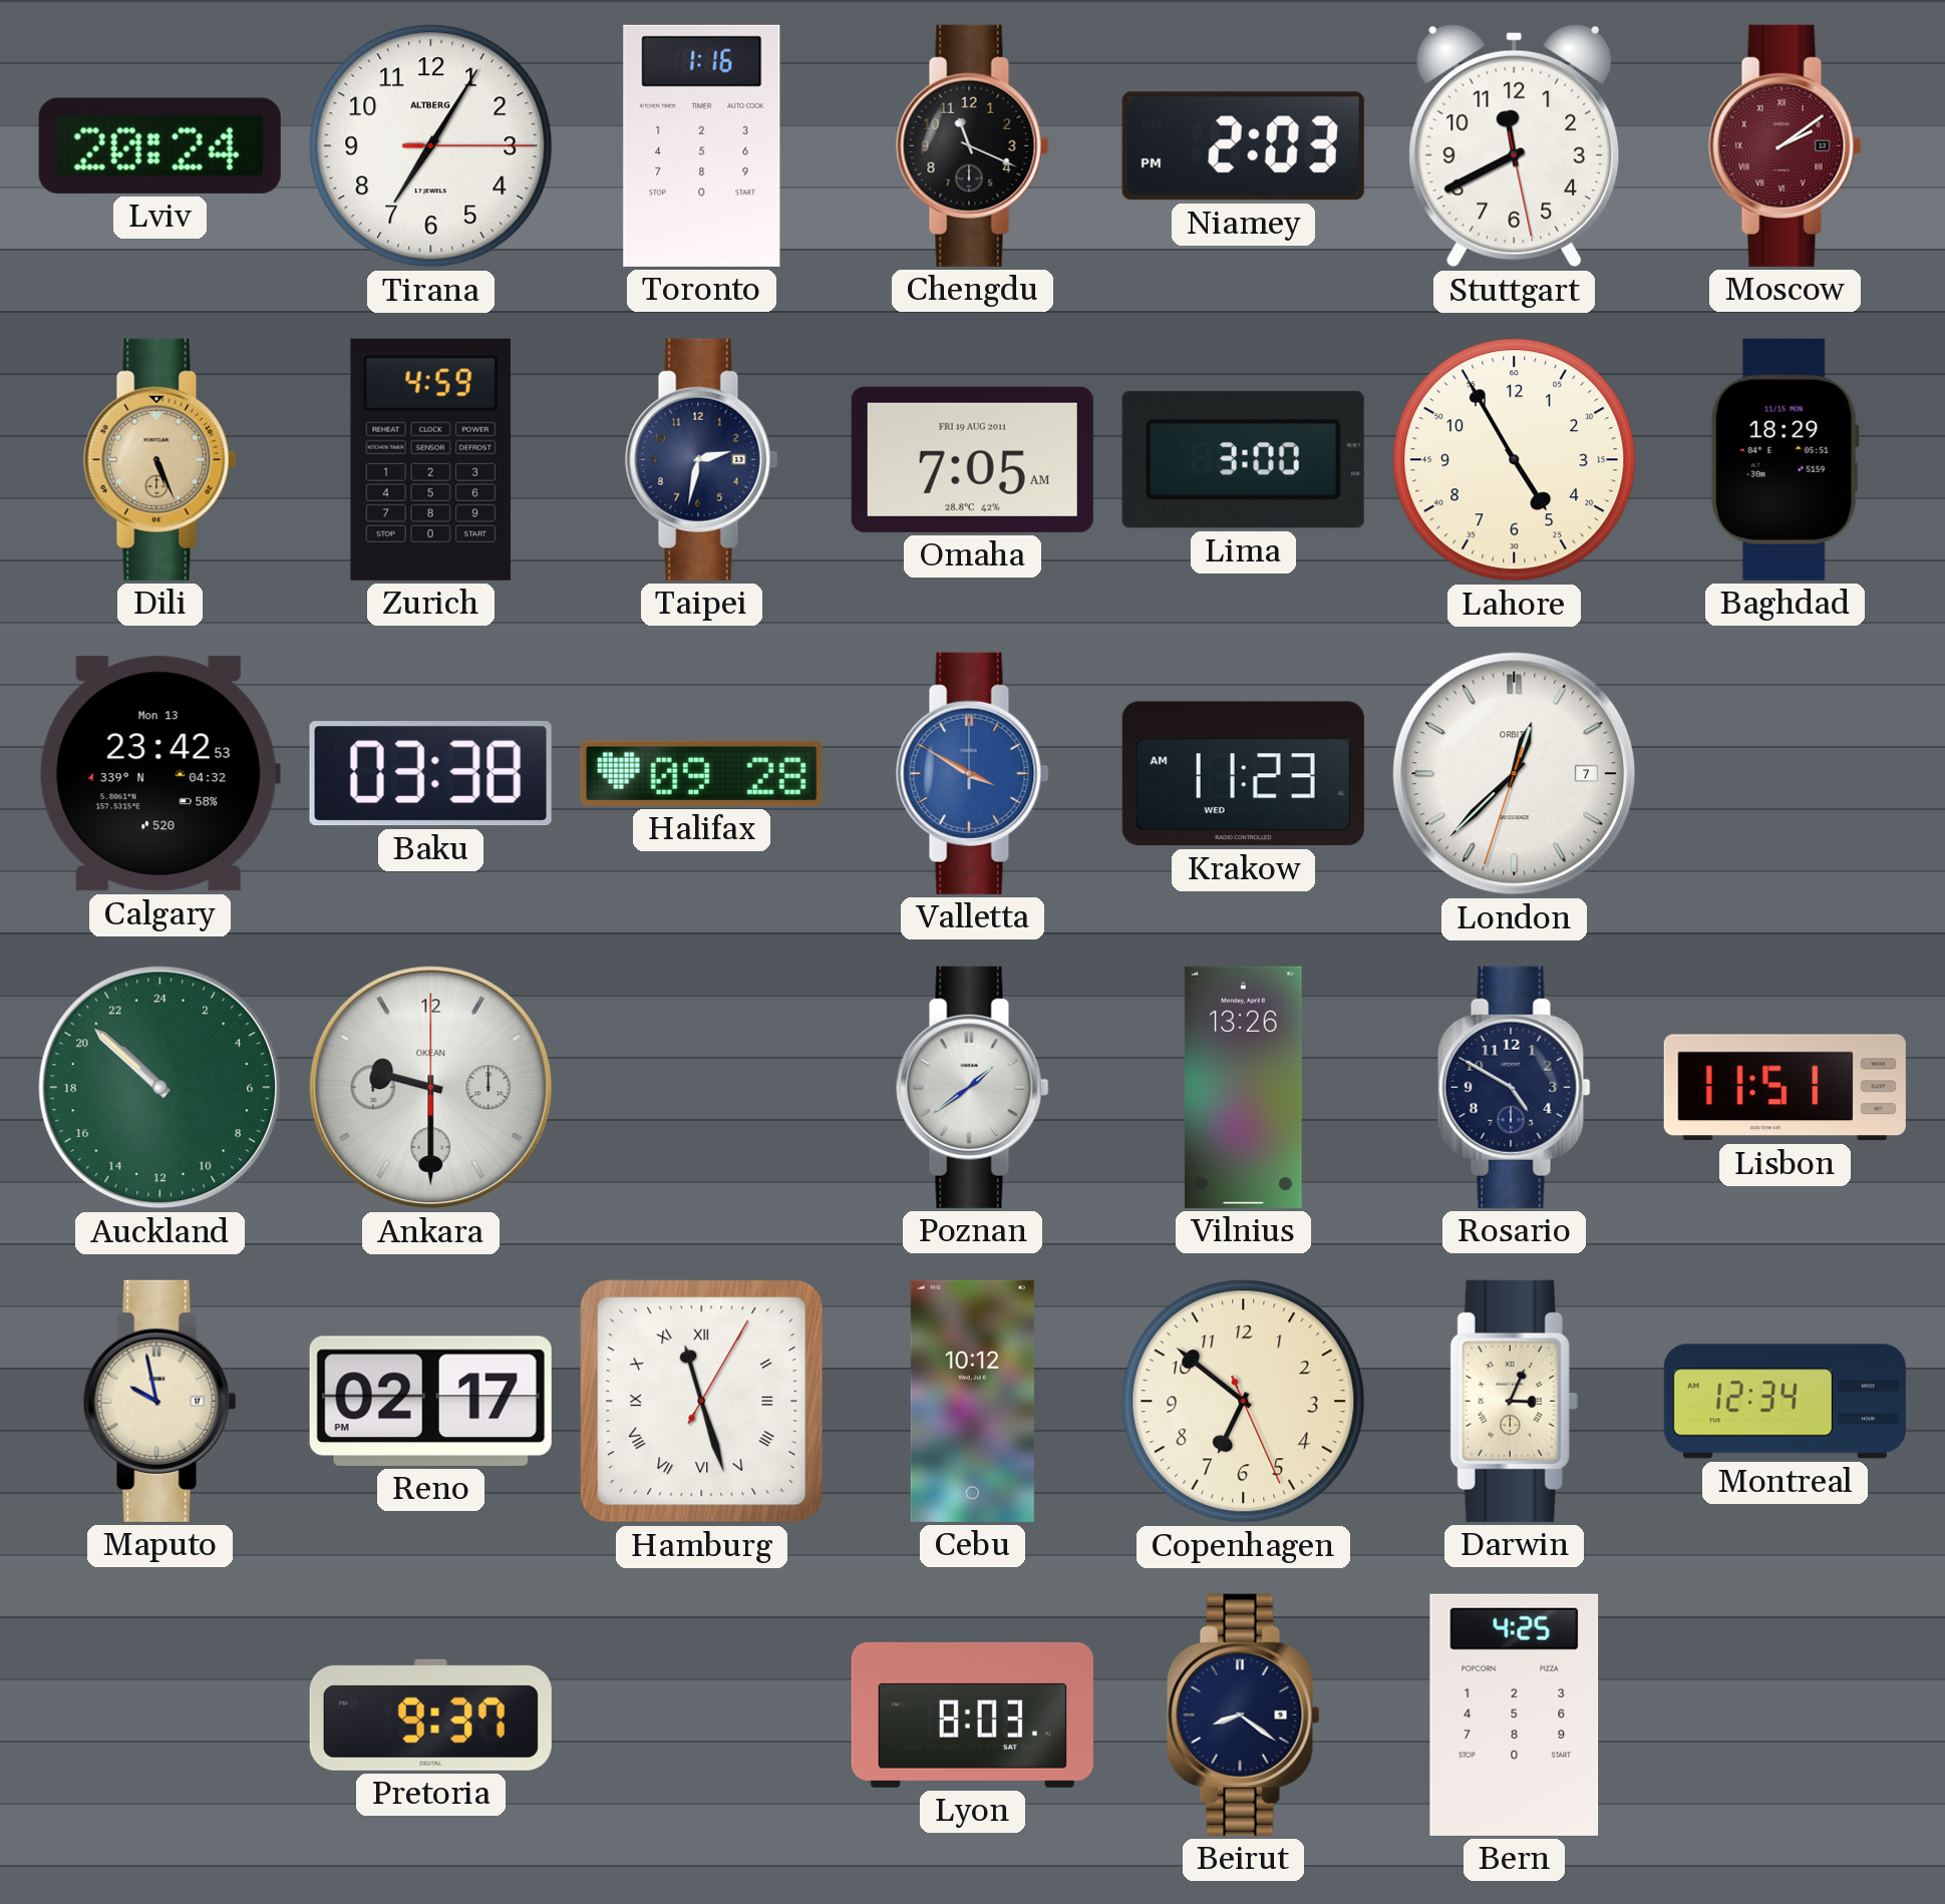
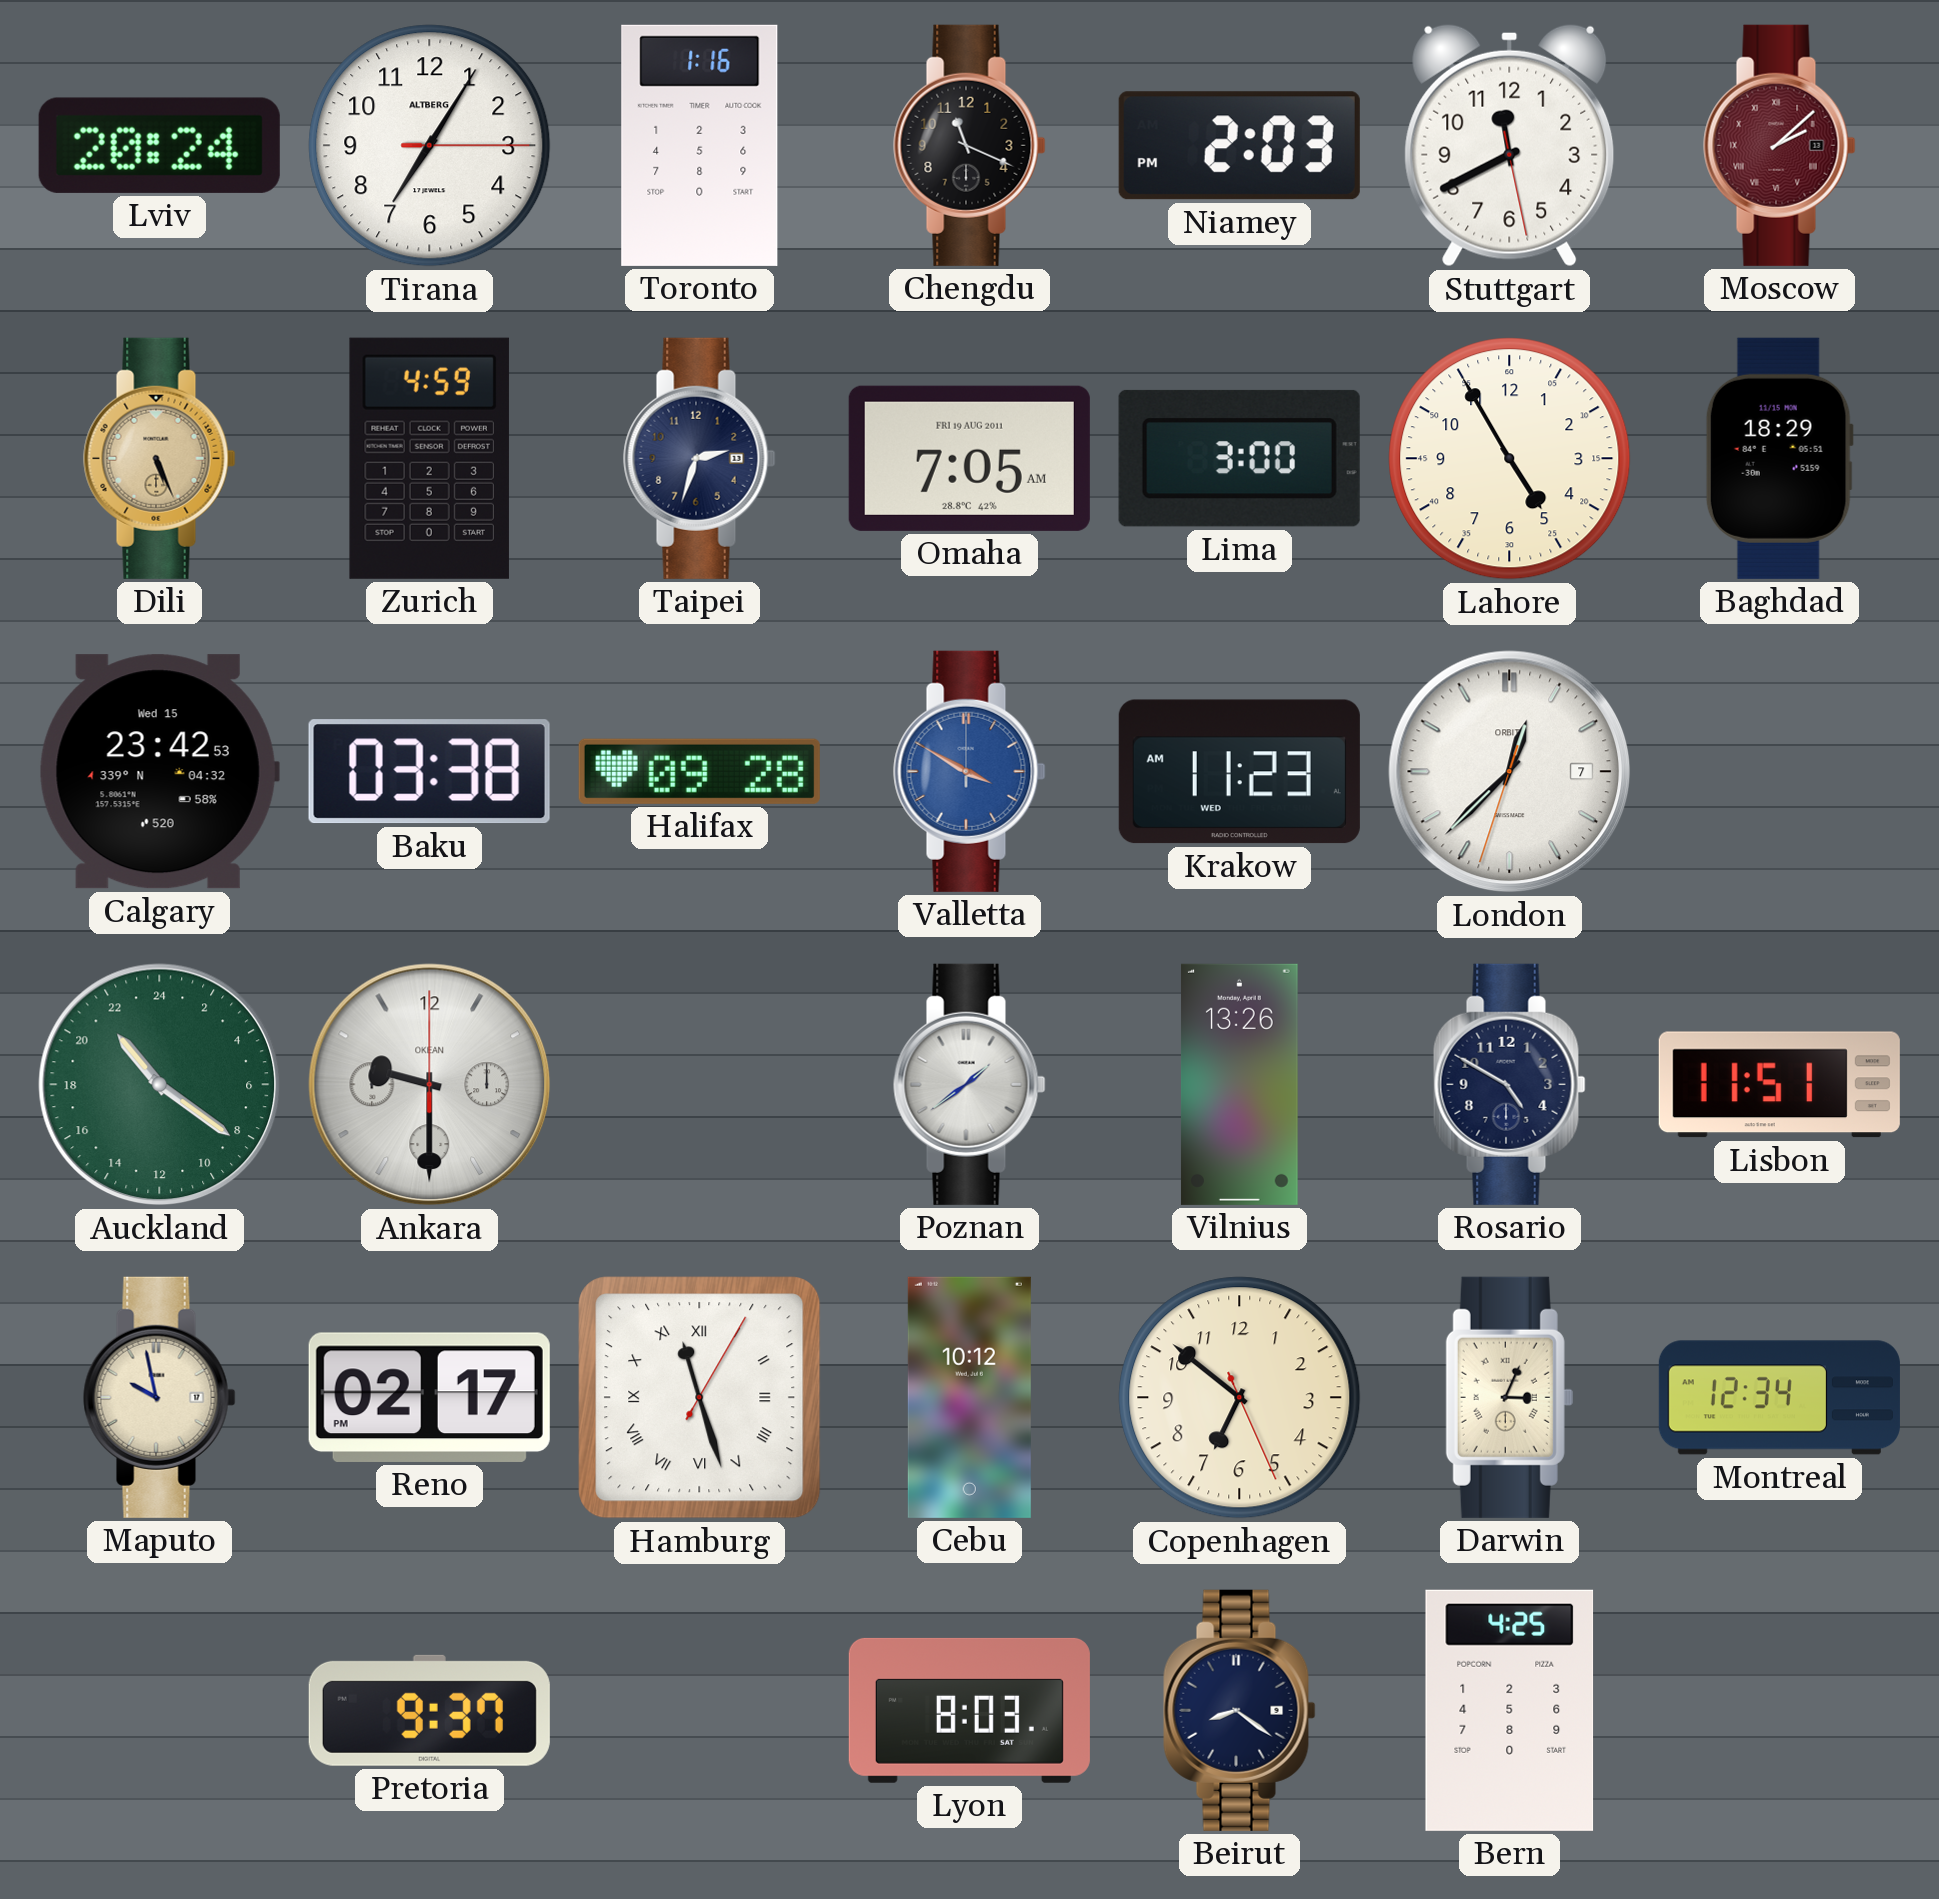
Moscow: 2:09 -> 2:08
Taipei: 2:32 -> 2:33
Calgary date: Mon 13 -> Wed 15
Auckland: 20:52 -> 21:21
